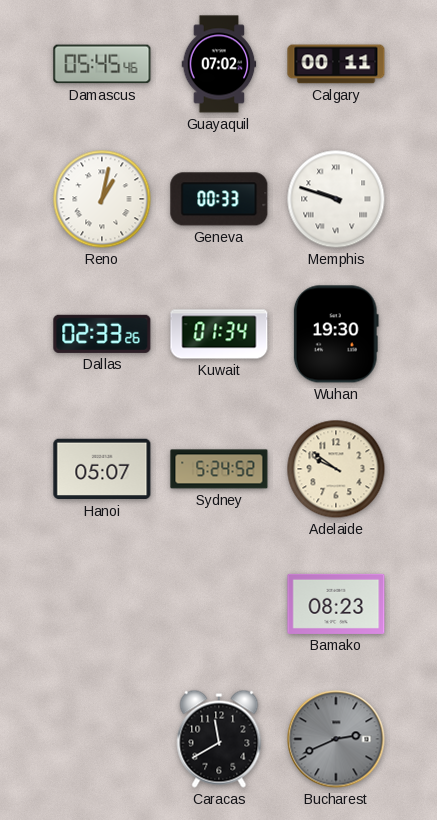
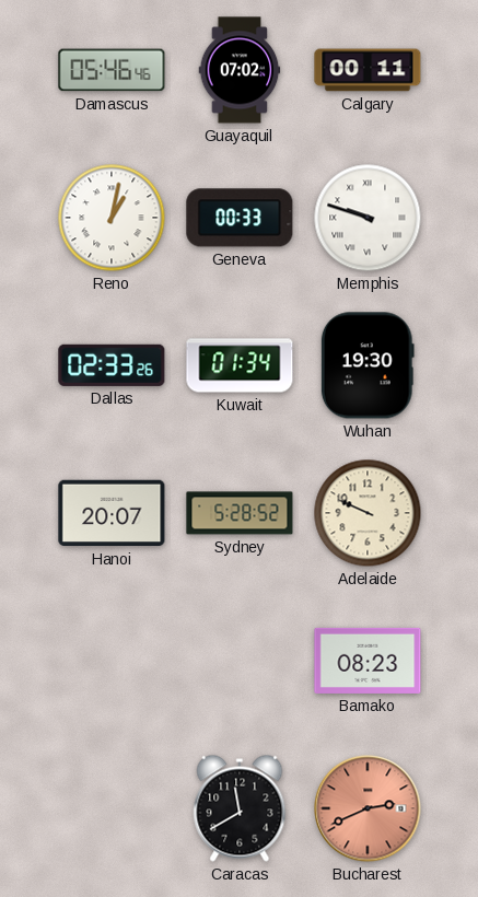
Damascus: 05:45 -> 05:46
Hanoi: 05:07 -> 20:07
Sydney: 5:24 -> 5:28
Adelaide: 9:51 -> 9:49
Bucharest dial: grey -> salmon
